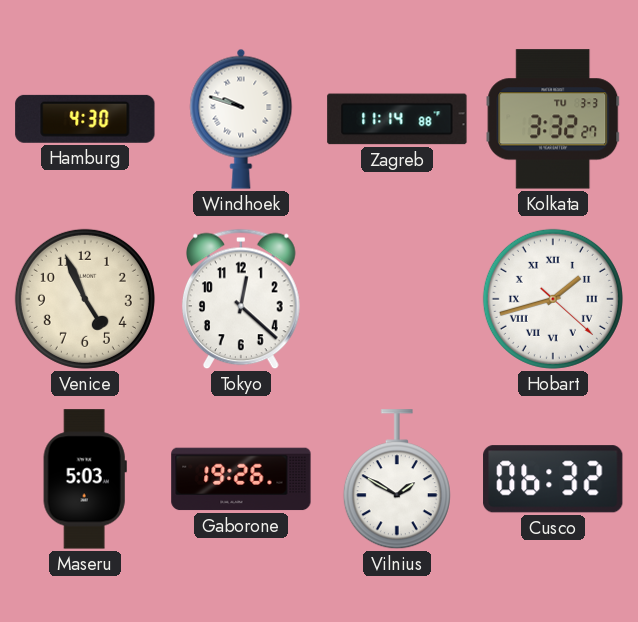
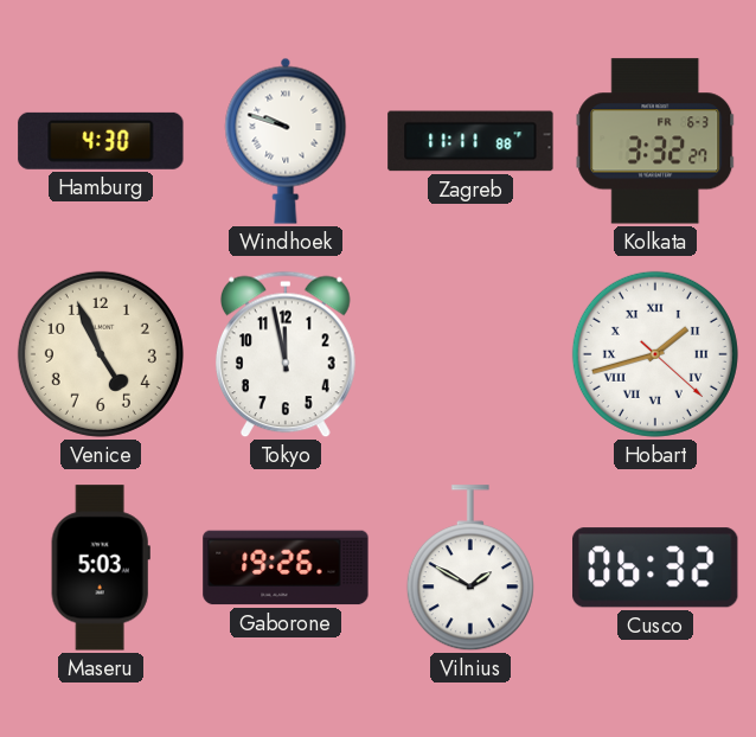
Zagreb: 11:14 -> 11:11
Kolkata date: TU 3-3 -> FR 6-3
Tokyo: 12:22 -> 11:58
